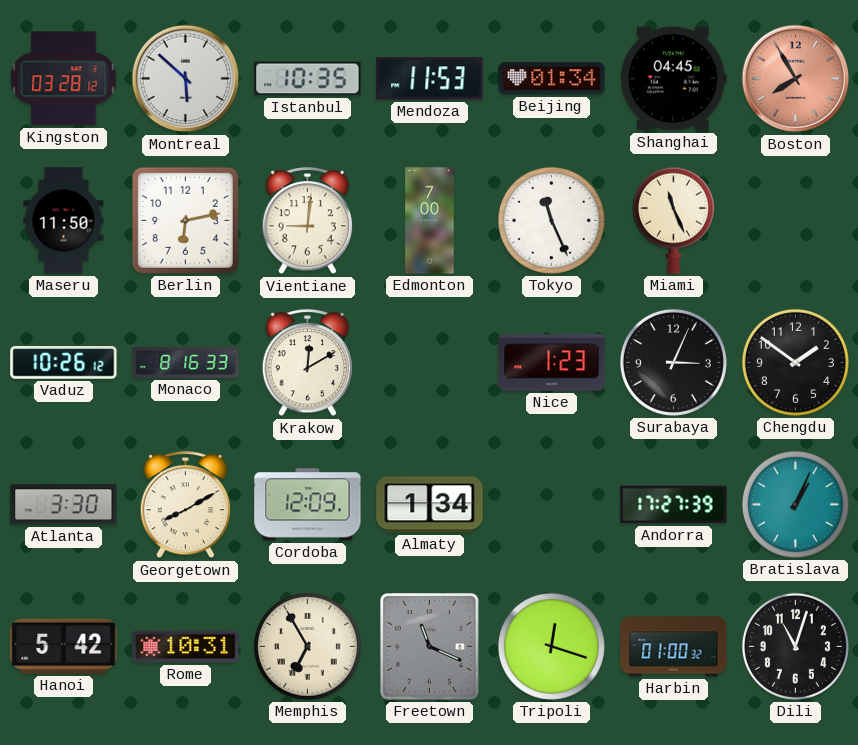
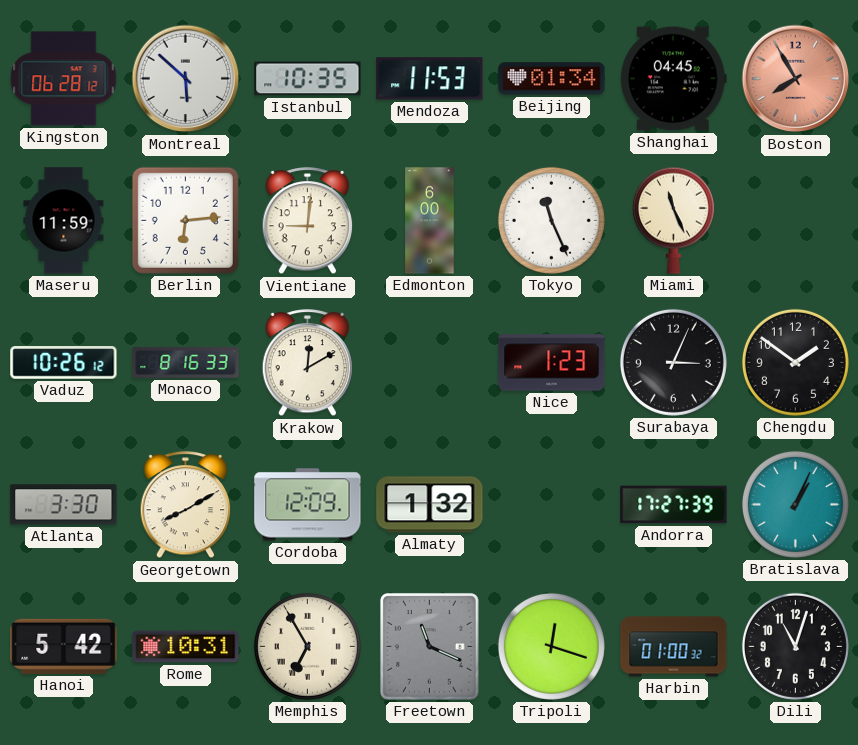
Kingston: 03:28 -> 06:28
Maseru: 11:50 -> 11:59
Berlin: 6:13 -> 6:14
Edmonton: 7:00 -> 6:00
Almaty: 1:34 -> 1:32
